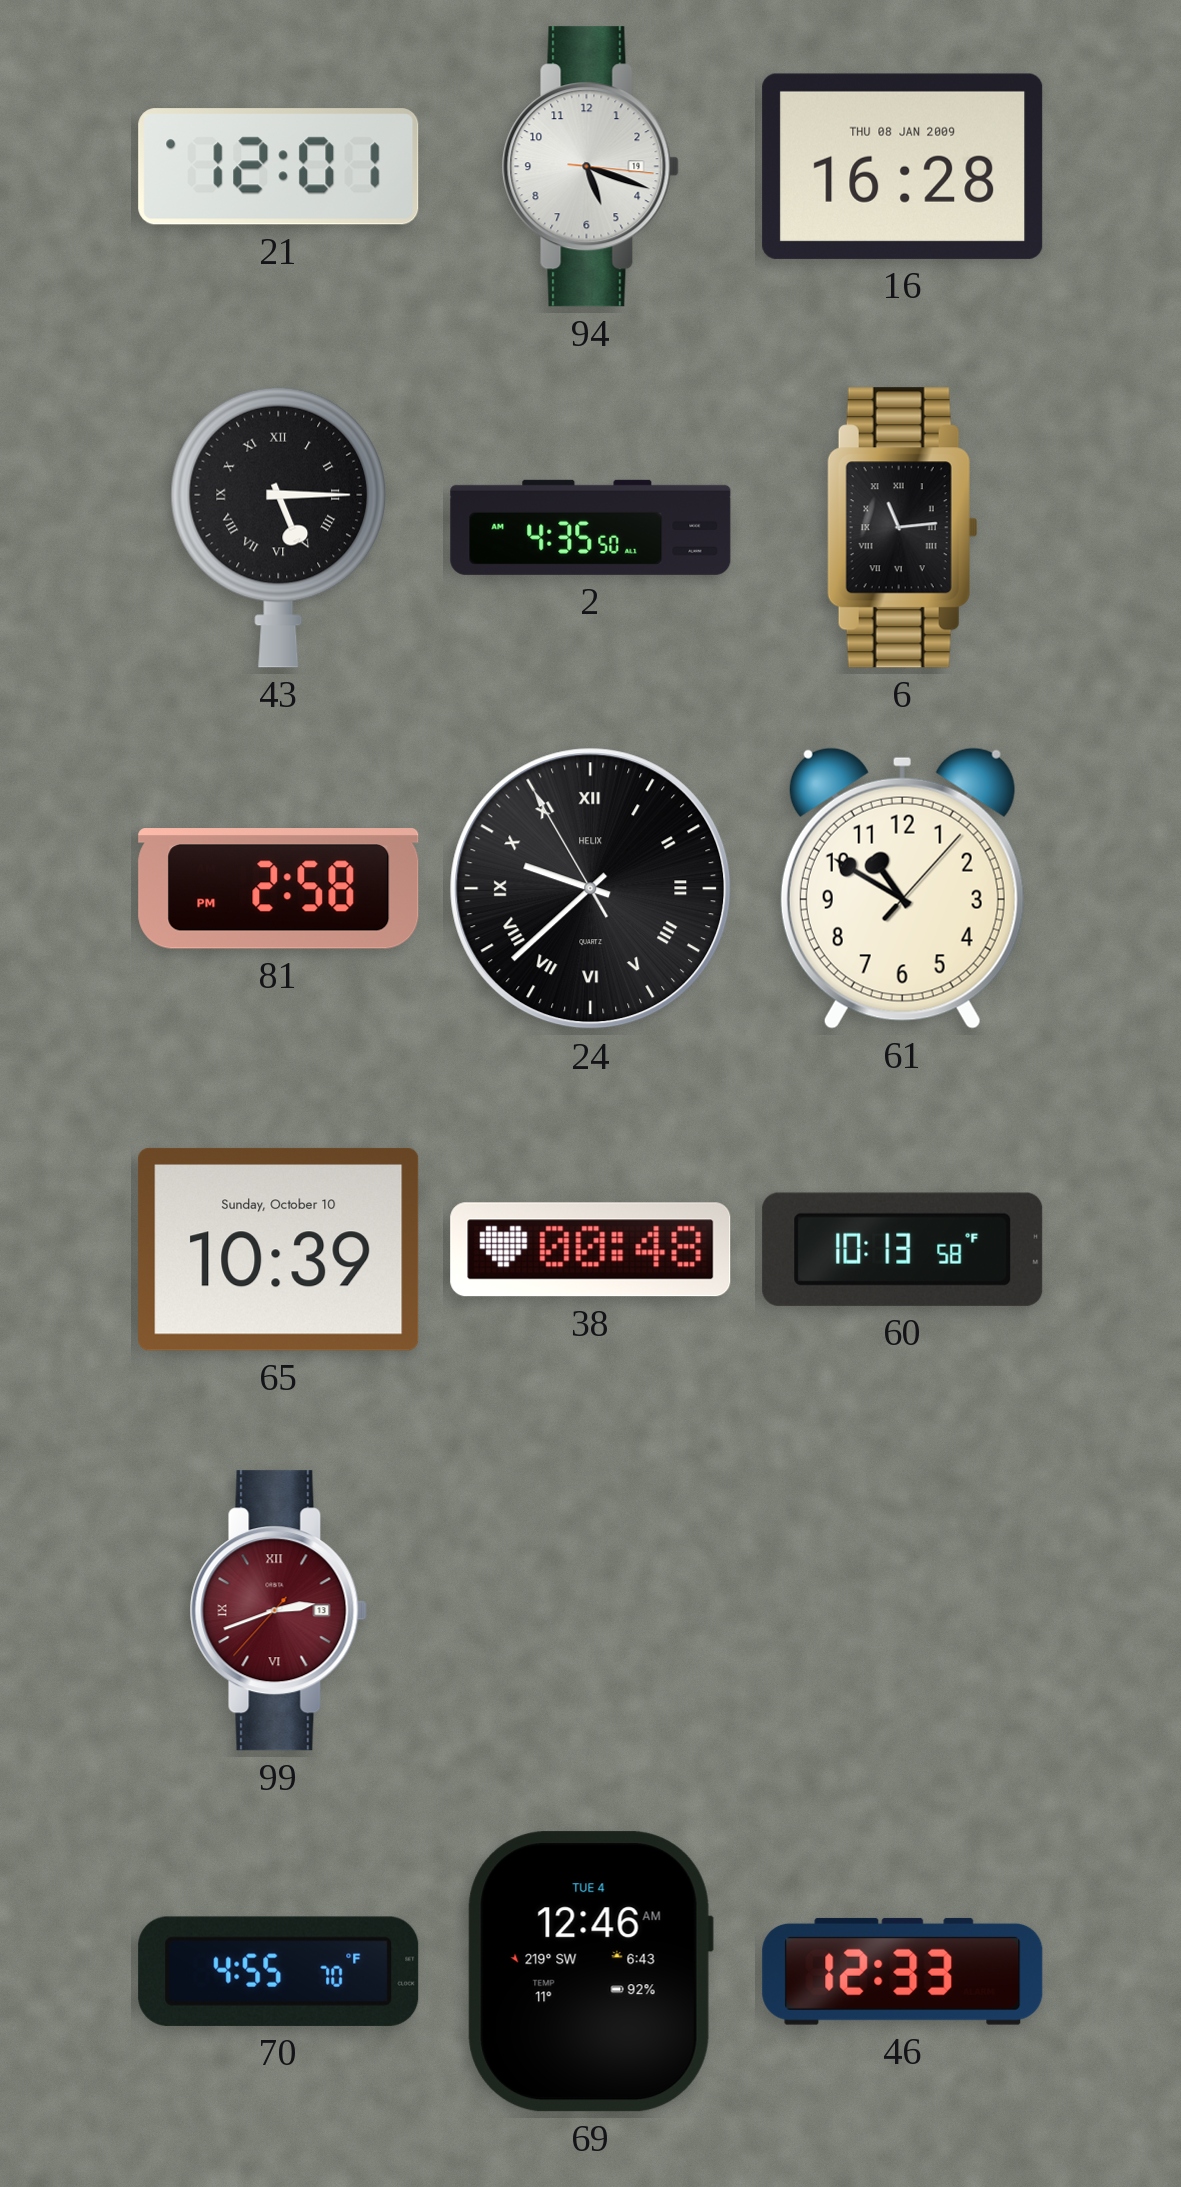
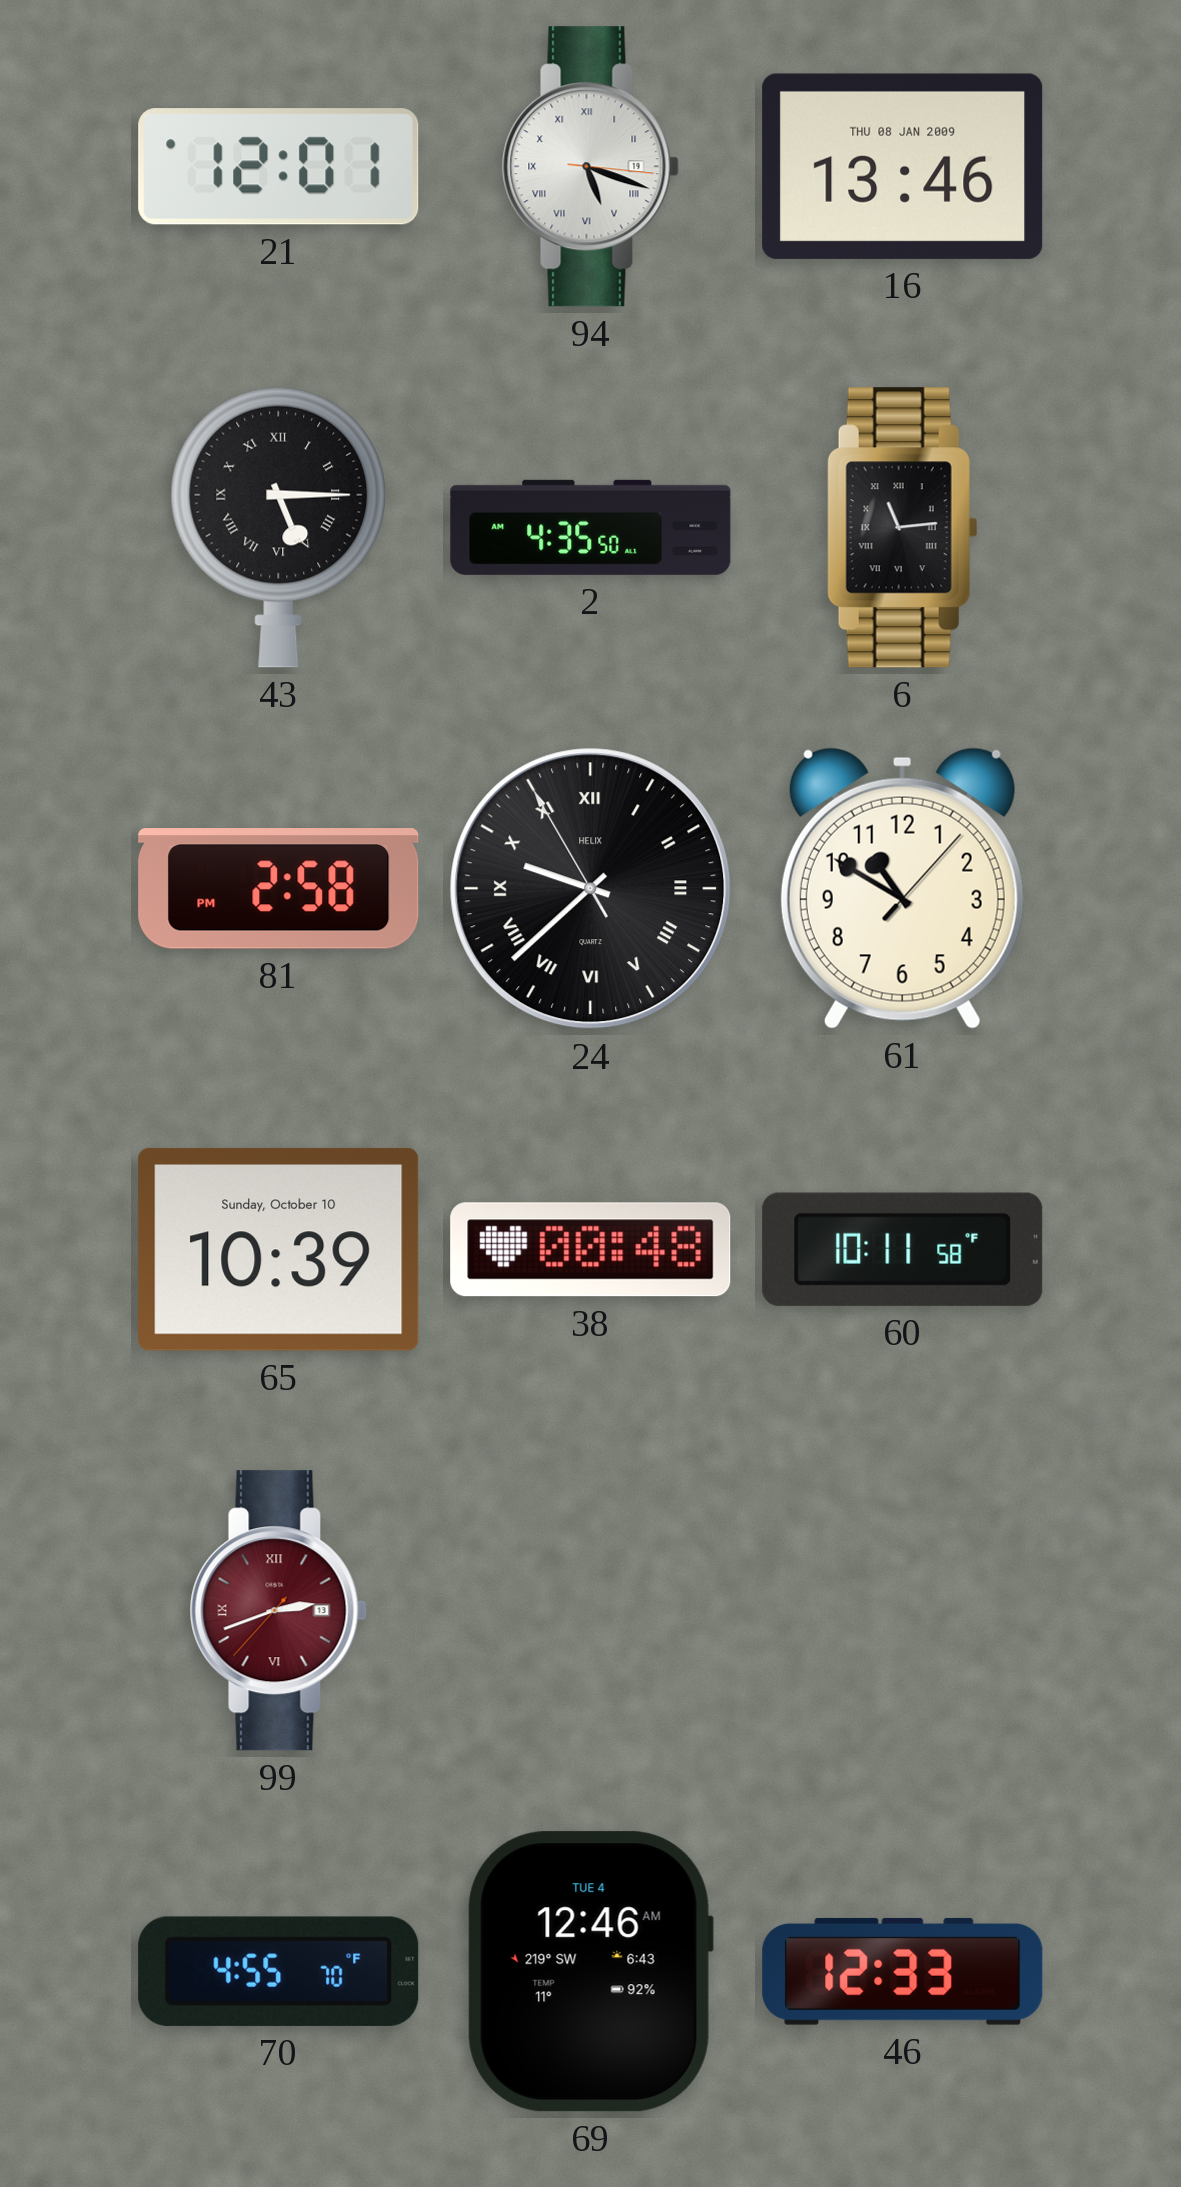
94 numerals: Arabic -> Roman
16: 16:28 -> 13:46
60: 10:13 -> 10:11
